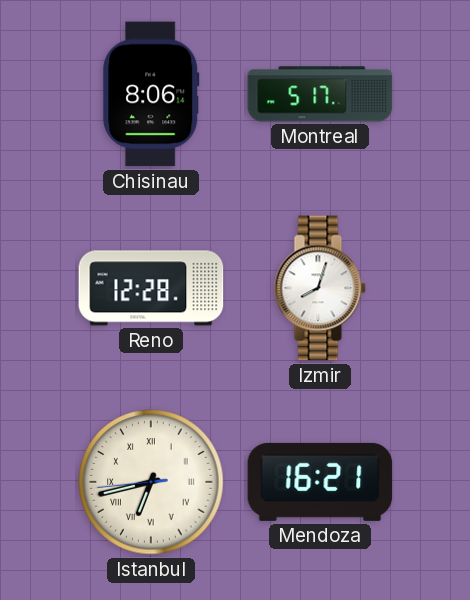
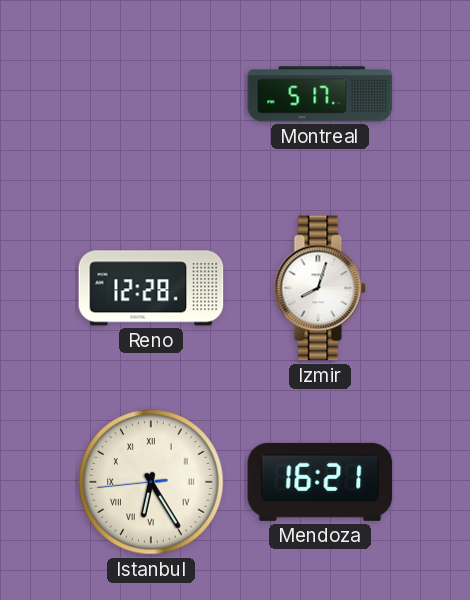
Chisinau: 8:06 -> none
Istanbul: 6:42 -> 6:24
